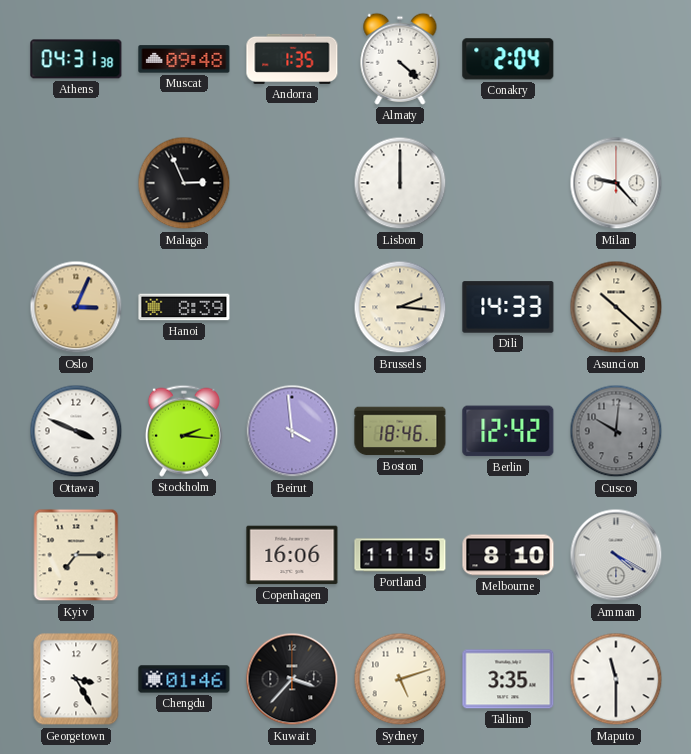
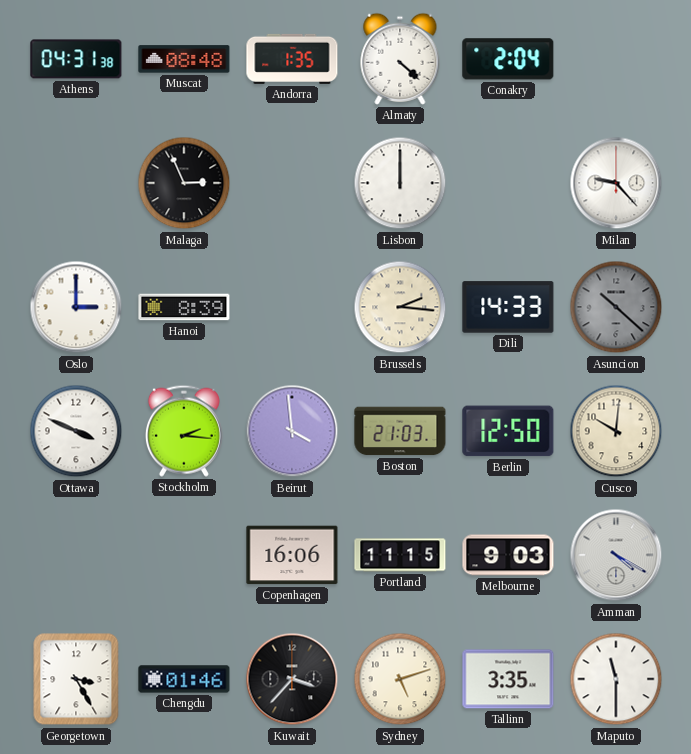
Muscat: 09:48 -> 08:48
Oslo: 3:04 -> 3:00
Oslo dial: champagne -> white
Asuncion dial: cream -> grey
Boston: 18:46 -> 21:03
Berlin: 12:42 -> 12:50
Cusco dial: grey -> cream
Kyiv: 7:15 -> none
Melbourne: 8:10 -> 9:03
